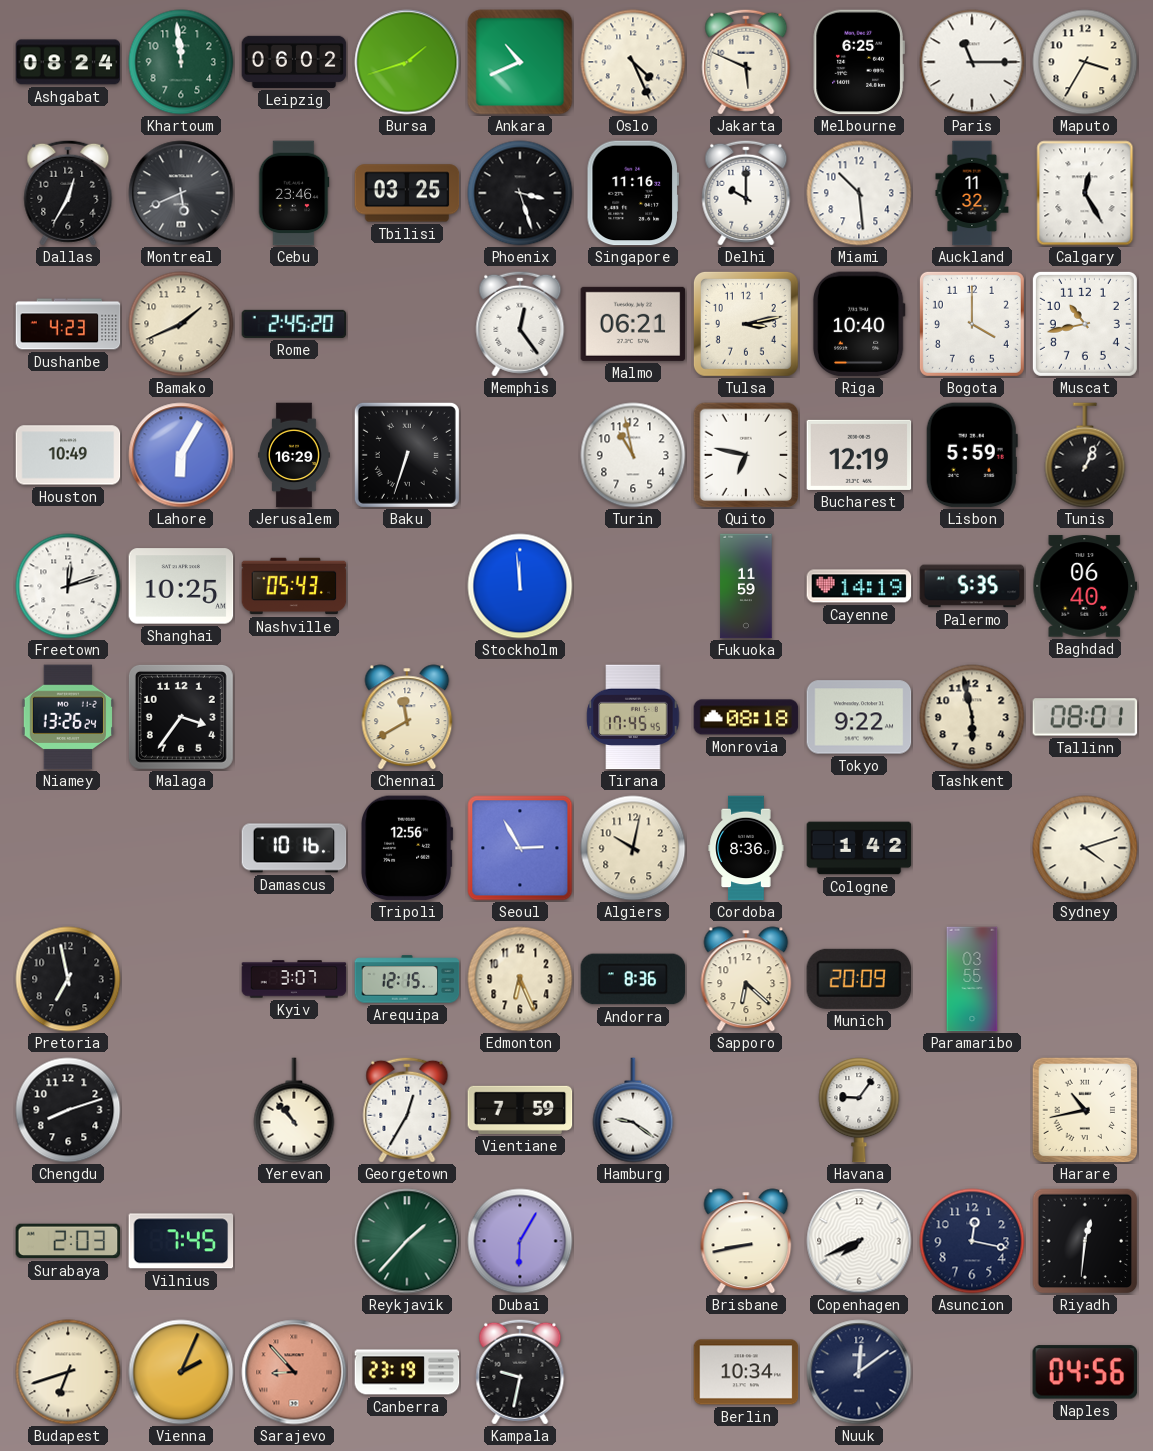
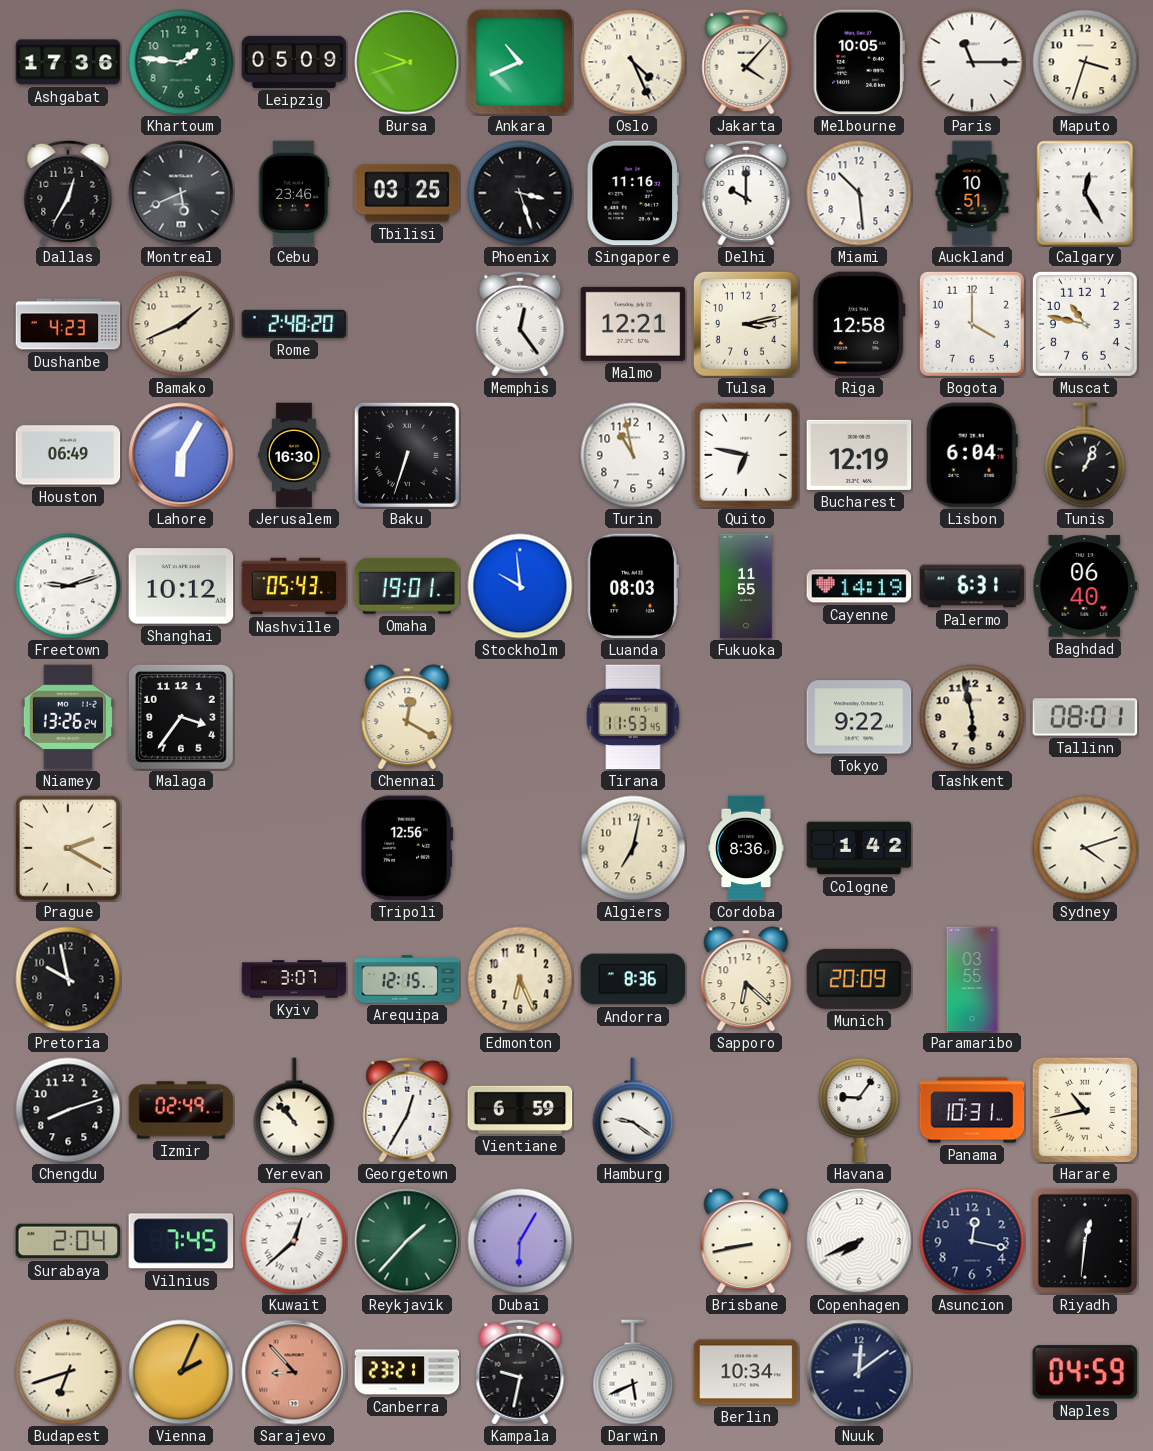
Ashgabat: 08:24 -> 17:36
Khartoum: 11:59 -> 1:46
Leipzig: 06:02 -> 05:09
Bursa: 1:42 -> 9:42
Jakarta: 5:49 -> 4:07
Melbourne: 6:25 -> 10:05
Maputo: 3:35 -> 3:33
Auckland: 11:32 -> 10:51
Rome: 2:45 -> 2:48
Malmo: 06:21 -> 12:21
Riga: 10:40 -> 12:58
Muscat: 10:43 -> 10:47
Houston: 10:49 -> 06:49
Jerusalem: 16:29 -> 16:30
Lisbon: 5:59 -> 6:04
Freetown: 12:12 -> 9:12
Shanghai: 10:25 -> 10:12
Omaha: none -> 19:01
Stockholm: 11:59 -> 9:59
Luanda: none -> 08:03
Fukuoka: 11:59 -> 11:55
Palermo: 5:35 -> 6:31
Chennai: 11:40 -> 12:20
Tirana: 17:45 -> 11:53
Monrovia: 08:18 -> none
Prague: none -> 2:20
Damascus: 10:16 -> none
Seoul: 2:55 -> none
Algiers: 10:02 -> 7:02
Pretoria: 6:58 -> 9:58
Izmir: none -> 02:49
Vientiane: 7:59 -> 6:59
Panama: none -> 10:31
Surabaya: 2:03 -> 2:04
Kuwait: none -> 12:38
Canberra: 23:19 -> 23:21
Darwin: none -> 5:41
Naples: 04:56 -> 04:59
